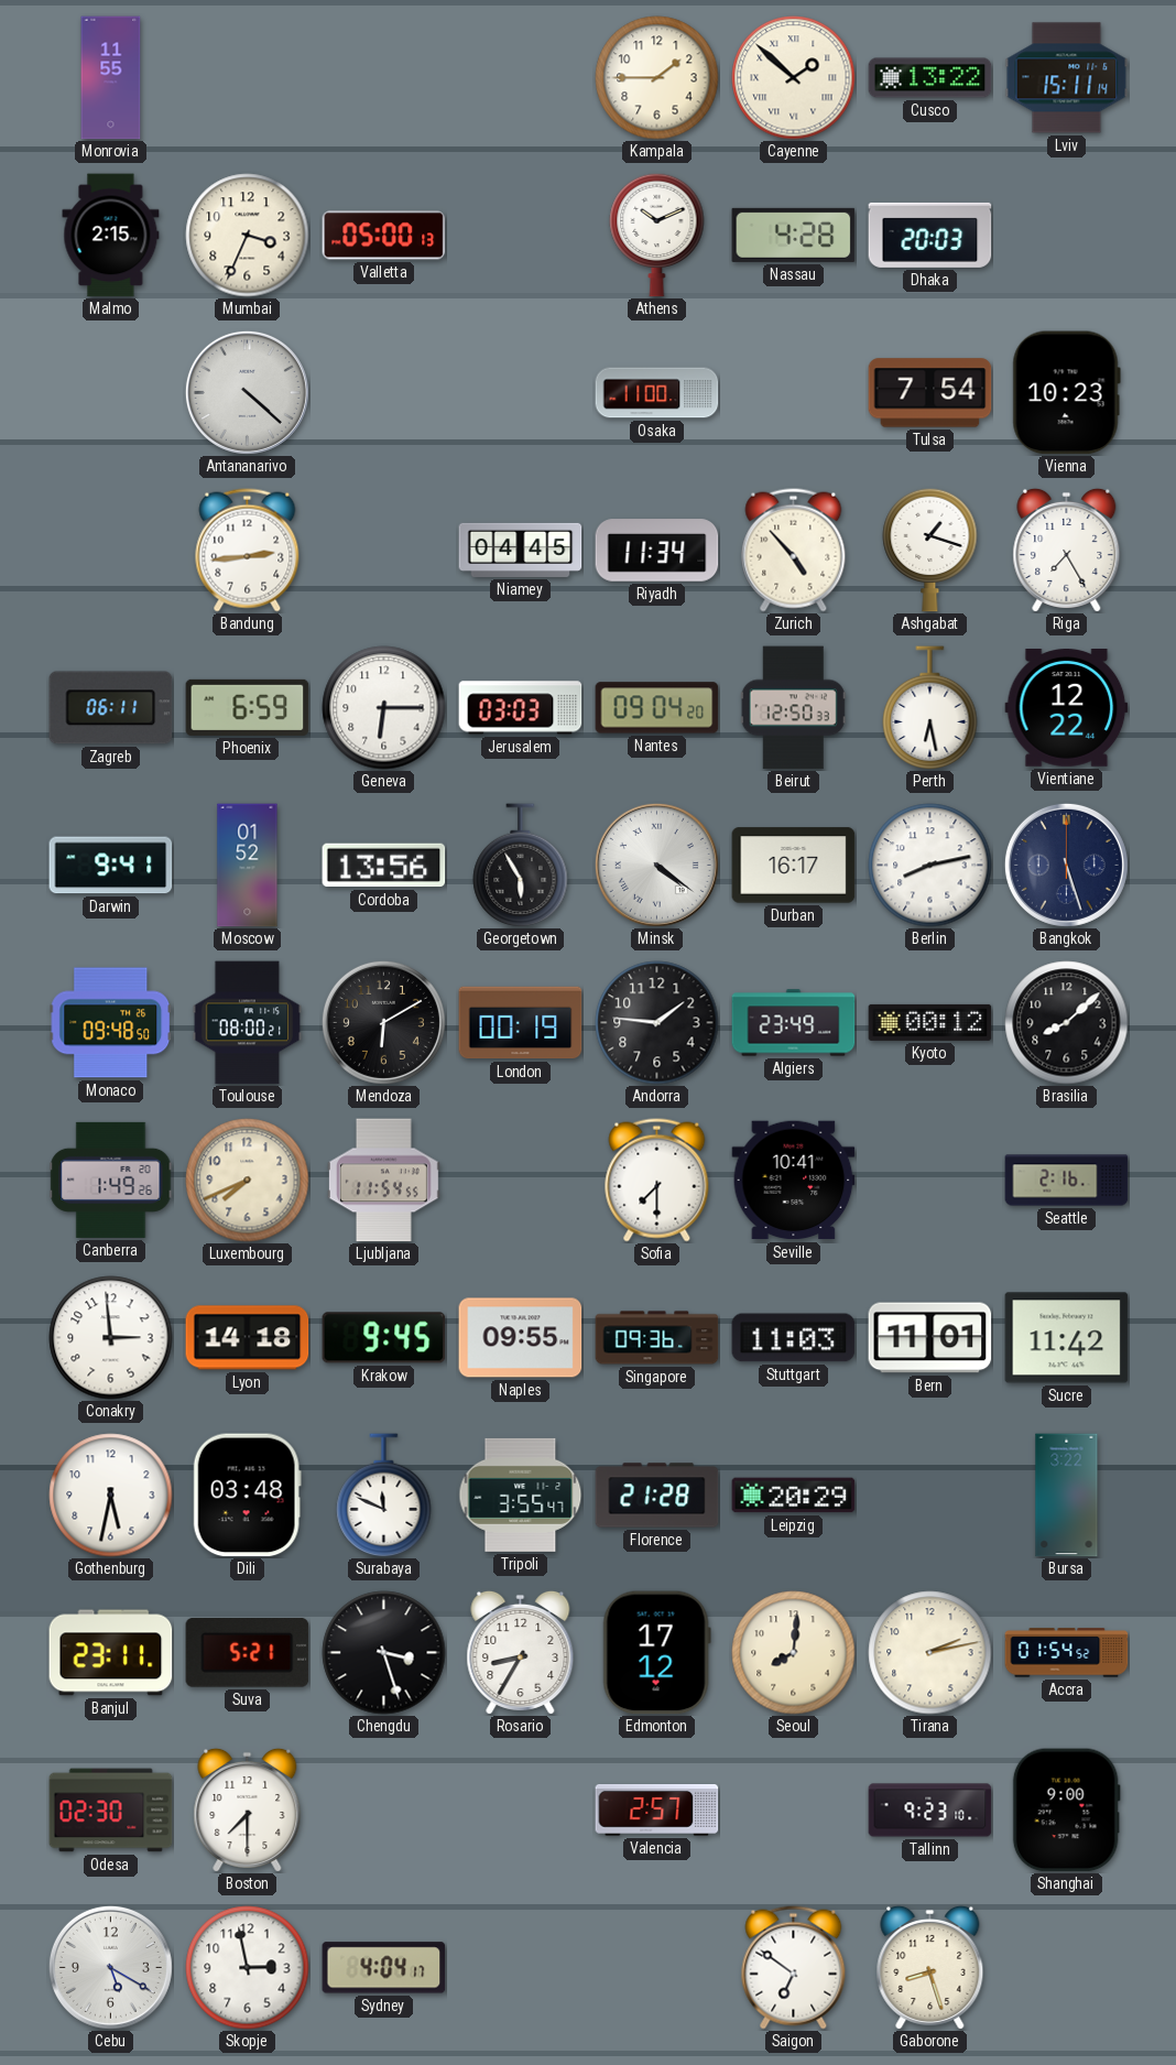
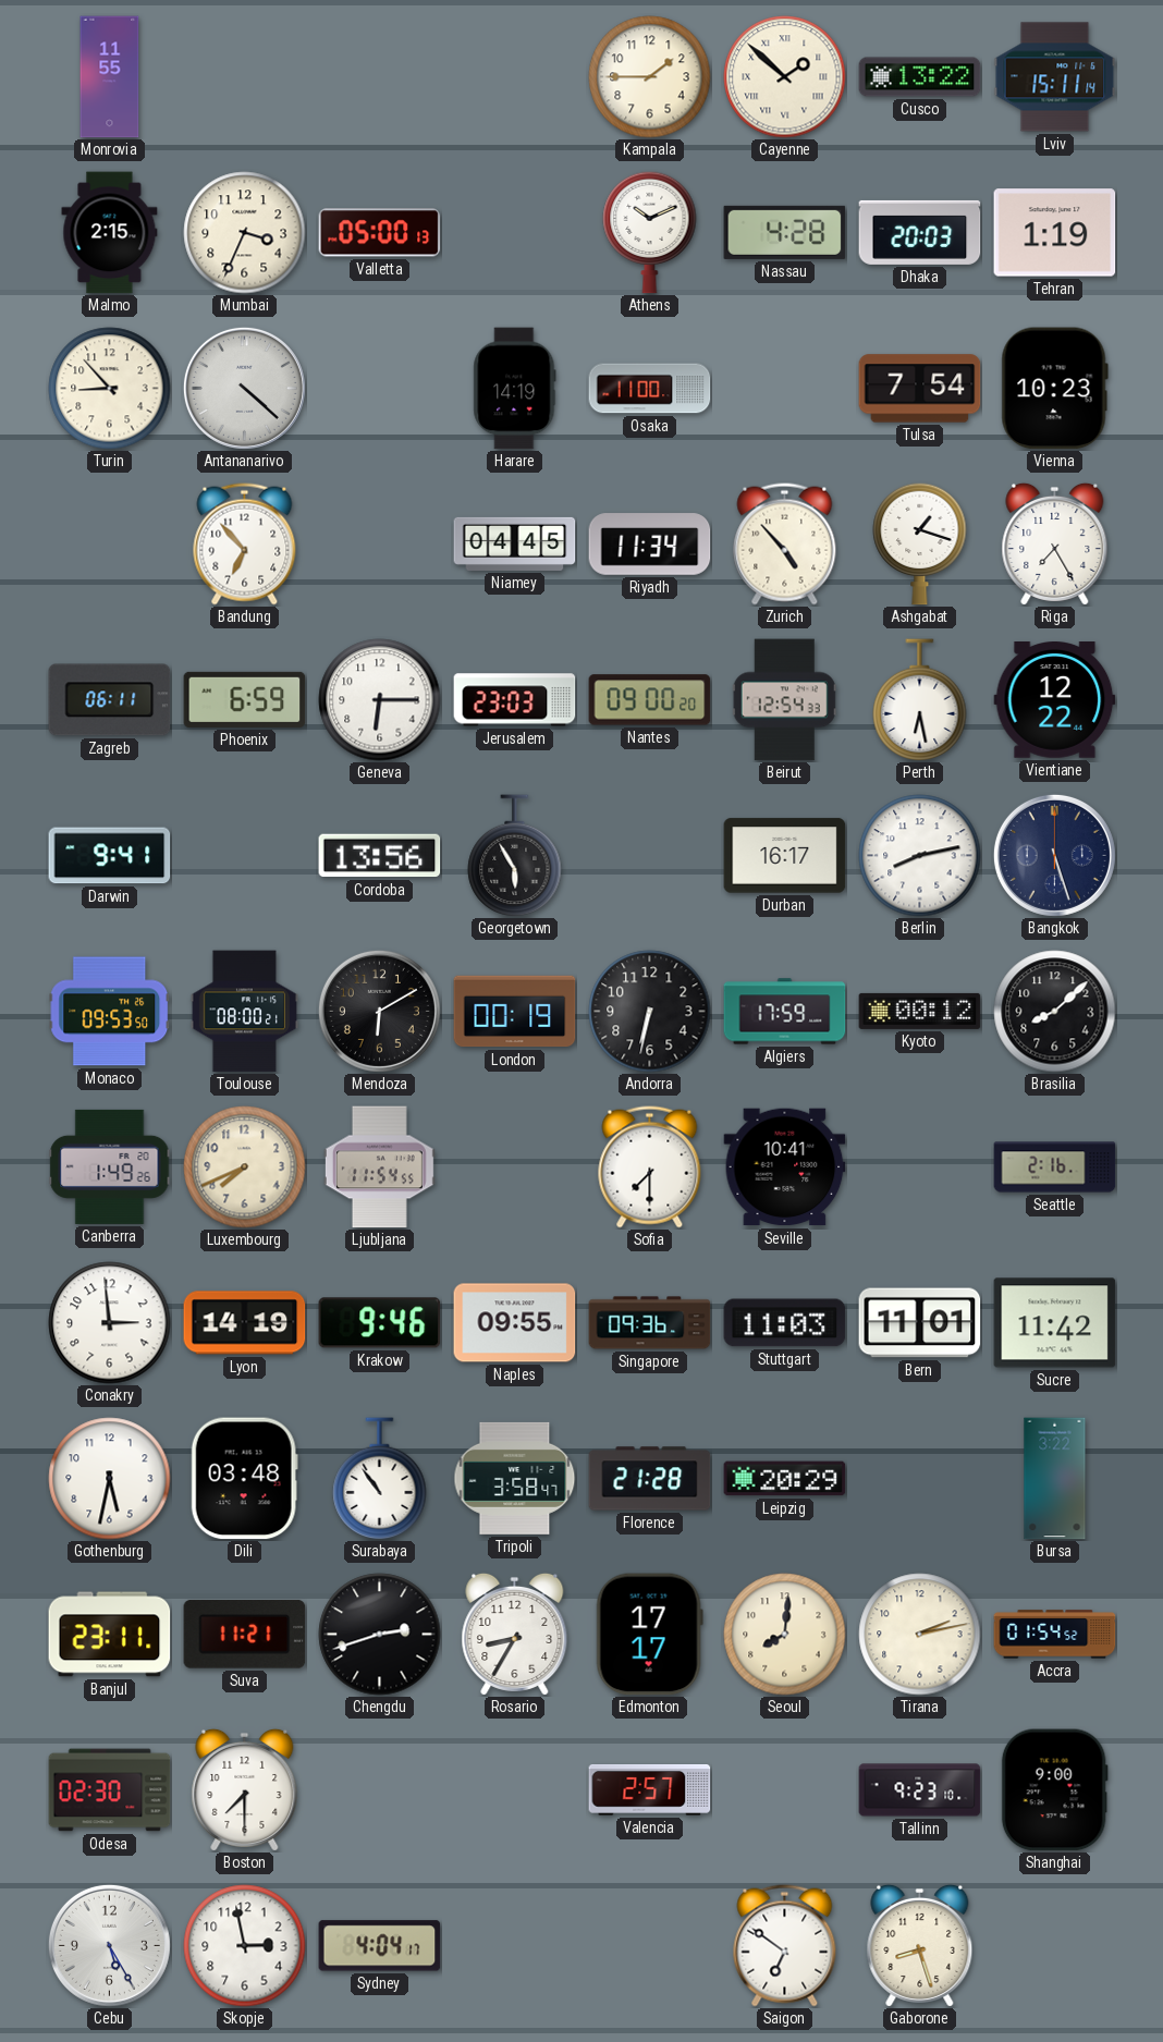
Tehran: none -> 1:19
Turin: none -> 8:53
Harare: none -> 14:19
Bandung: 2:44 -> 6:53
Jerusalem: 03:03 -> 23:03
Nantes: 09:04 -> 09:00
Beirut: 12:50 -> 12:54
Moscow: 01:52 -> none
Minsk: 4:21 -> none
Monaco: 09:48 -> 09:53
Andorra: 1:46 -> 6:32
Algiers: 23:49 -> 17:59
Lyon: 14:18 -> 14:19
Krakow: 9:45 -> 9:46
Surabaya: 11:49 -> 10:54
Tripoli: 3:55 -> 3:58
Suva: 5:21 -> 11:21
Chengdu: 3:27 -> 2:42
Edmonton: 17:12 -> 17:17
Cebu: 5:20 -> 5:25
